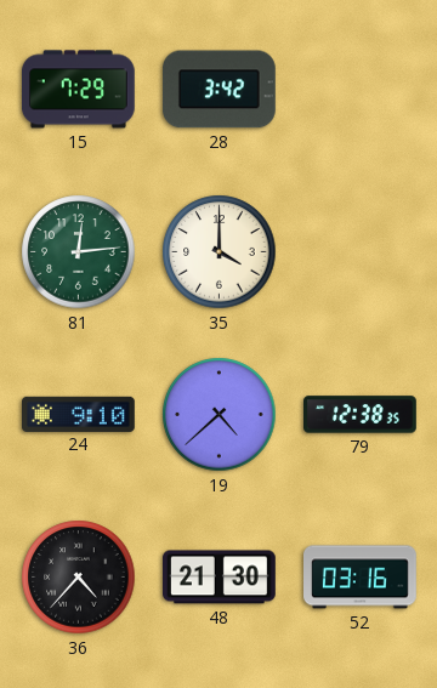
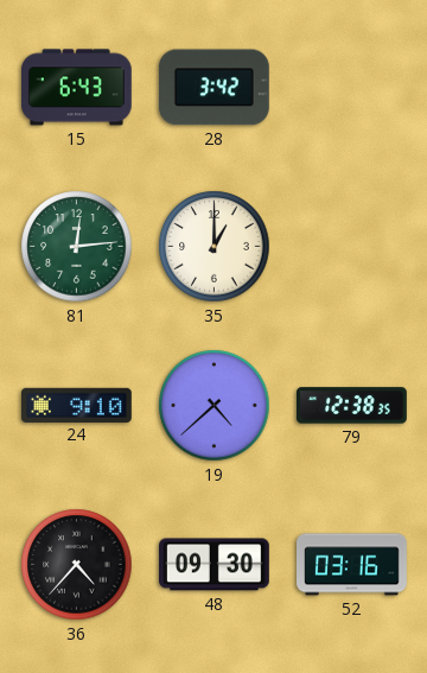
15: 7:29 -> 6:43
35: 4:00 -> 1:00
48: 21:30 -> 09:30
